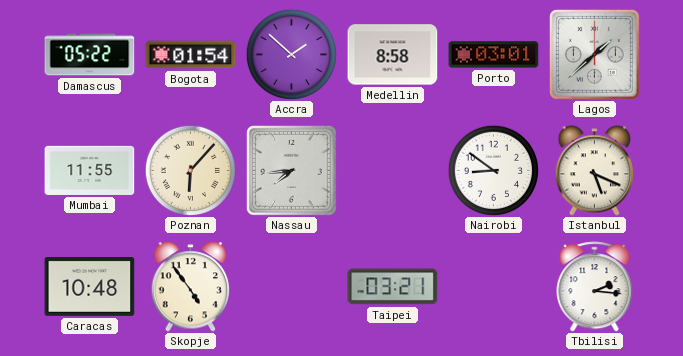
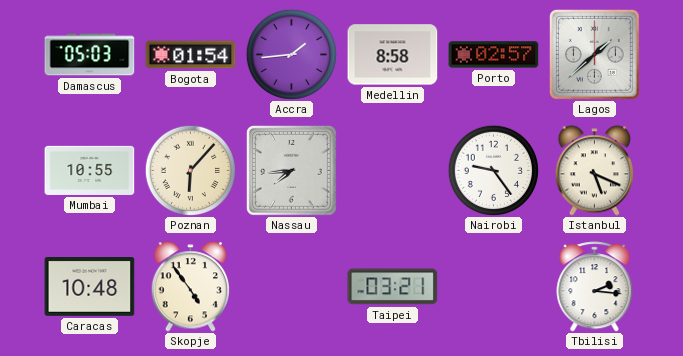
Damascus: 05:22 -> 05:03
Accra: 1:52 -> 1:44
Porto: 03:01 -> 02:57
Mumbai: 11:55 -> 10:55
Nairobi: 8:51 -> 9:24
